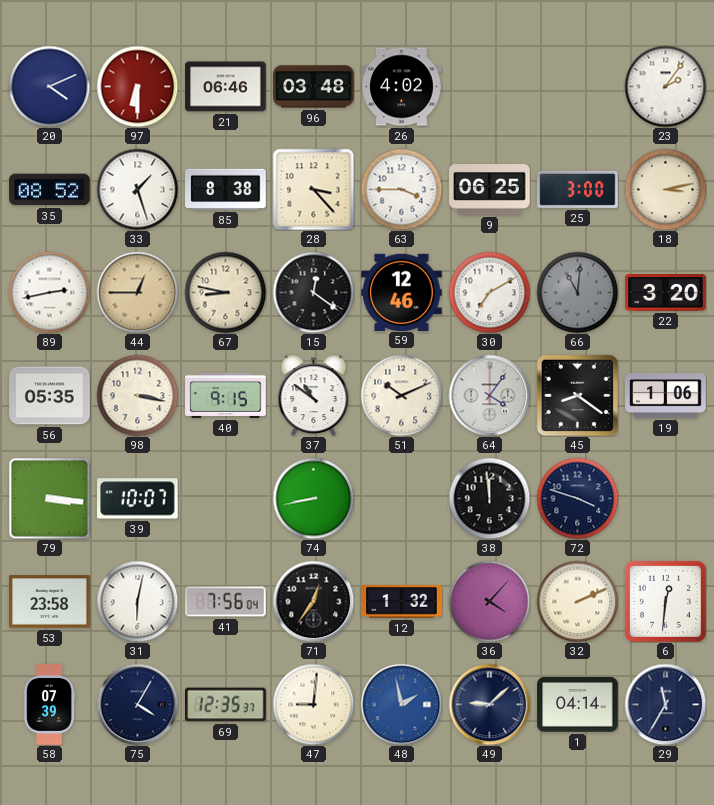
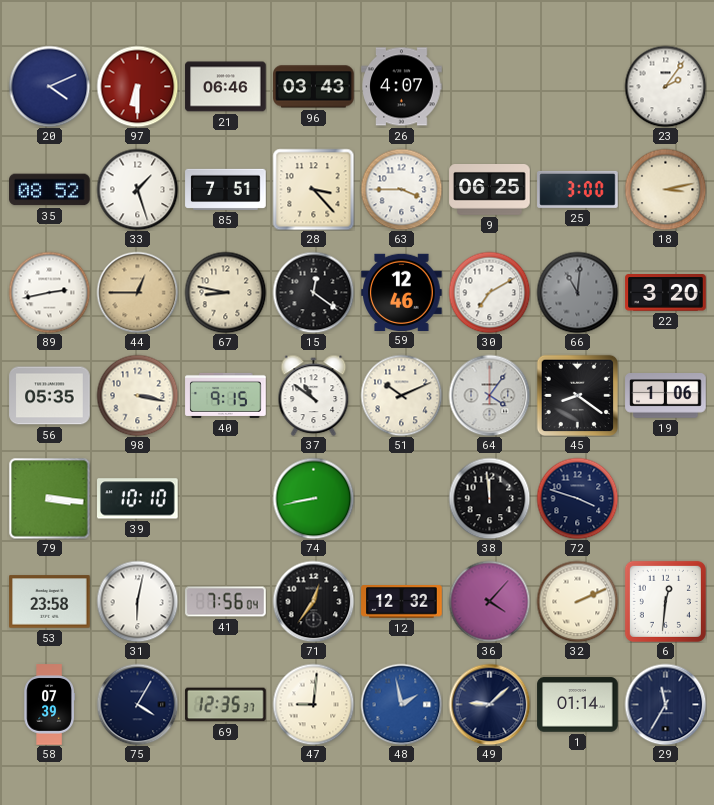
96: 03:48 -> 03:43
26: 4:02 -> 4:07
85: 8:38 -> 7:51
39: 10:07 -> 10:10
12: 1:32 -> 12:32
1: 04:14 -> 01:14
